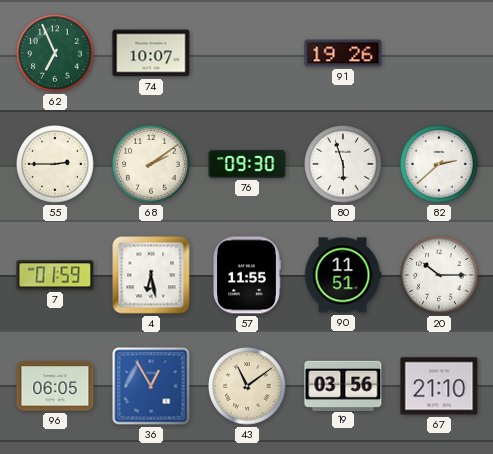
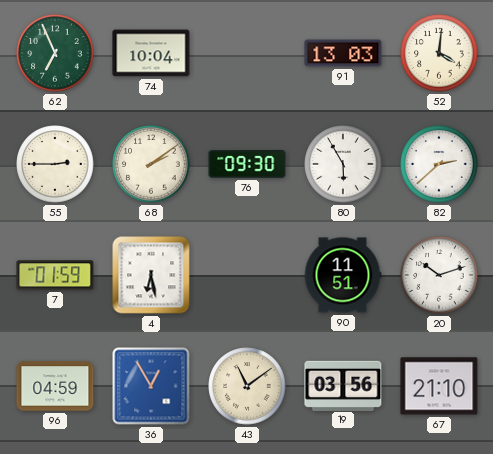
74: 10:07 -> 10:04
91: 19:26 -> 13:03
52: none -> 4:01
80: 5:57 -> 5:55
57: 11:55 -> none
20: 10:15 -> 10:12
96: 06:05 -> 04:59
